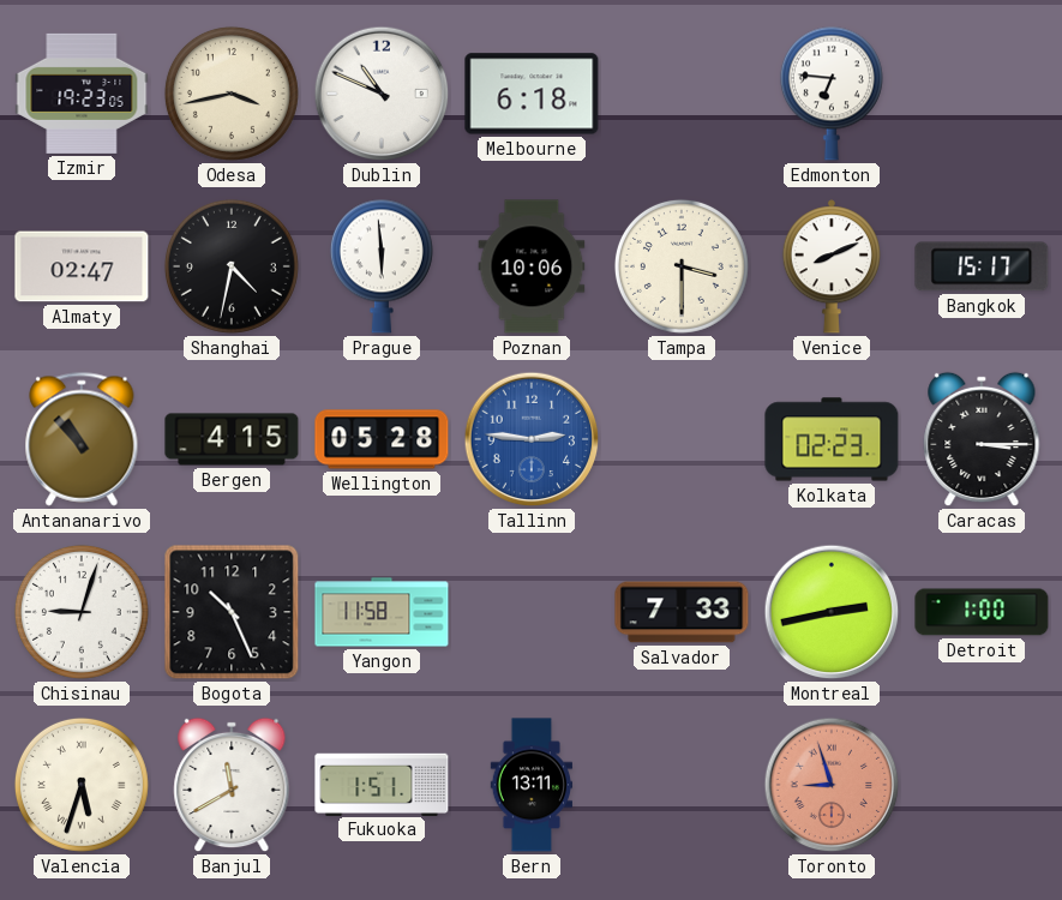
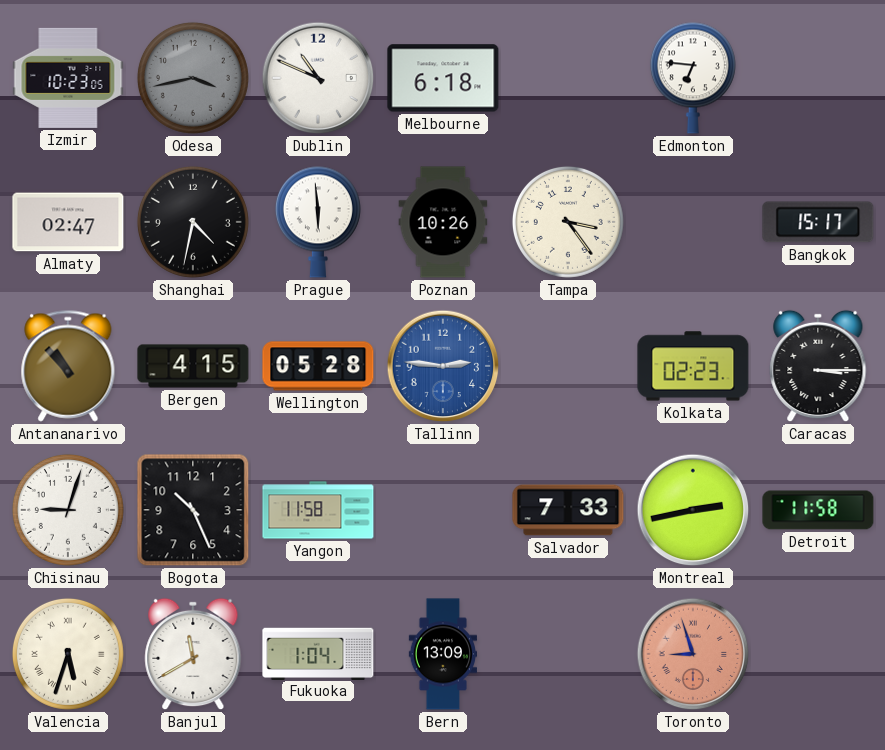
Izmir: 19:23 -> 10:23
Odesa dial: cream -> grey
Poznan: 10:06 -> 10:26
Tampa: 3:30 -> 3:24
Venice: 8:11 -> none
Detroit: 1:00 -> 11:58
Fukuoka: 1:51 -> 1:04
Bern: 13:11 -> 13:09
